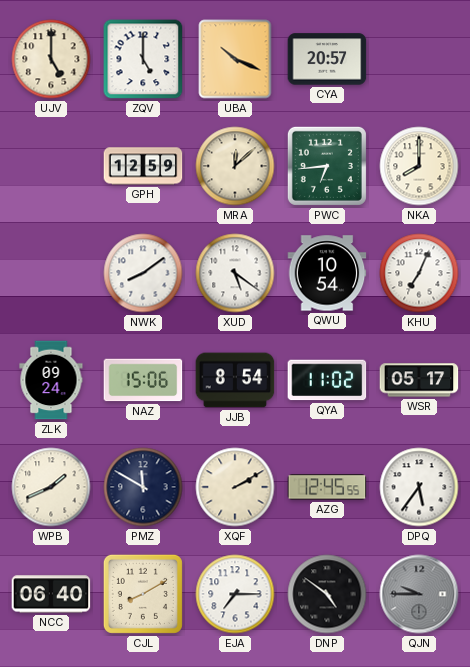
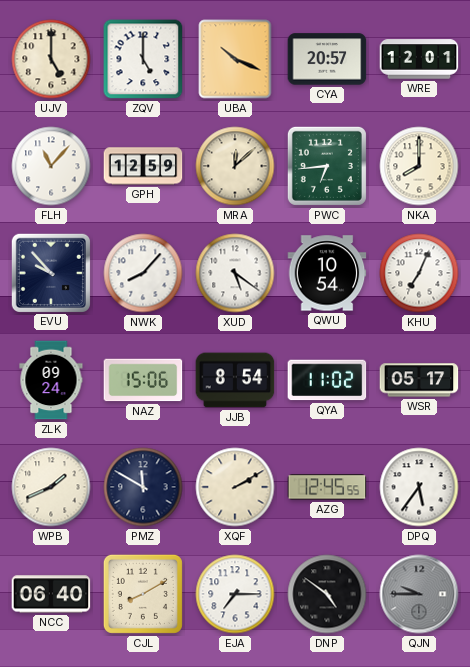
WRE: none -> 12:01
FLH: none -> 11:07
EVU: none -> 9:53
NWK: 8:09 -> 8:07
